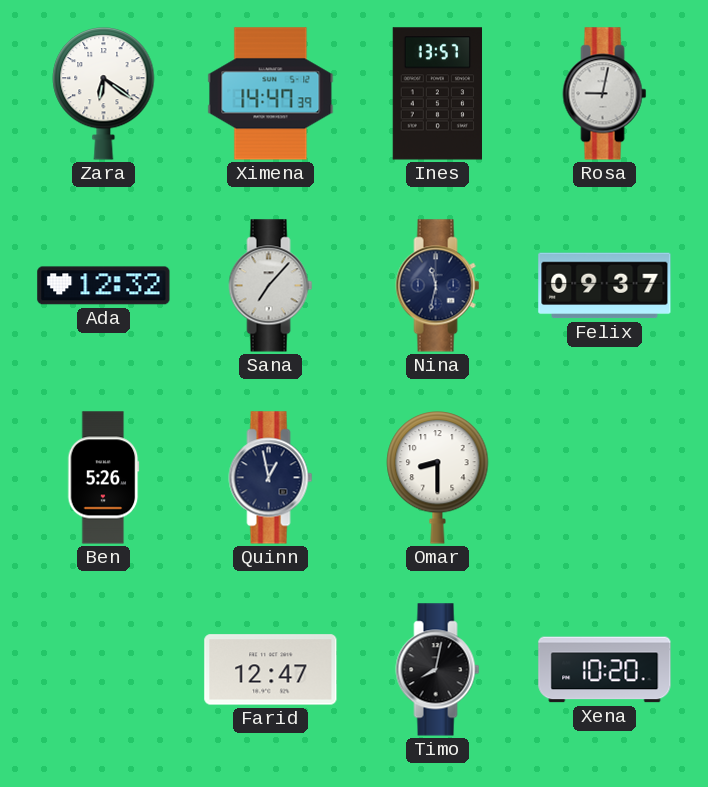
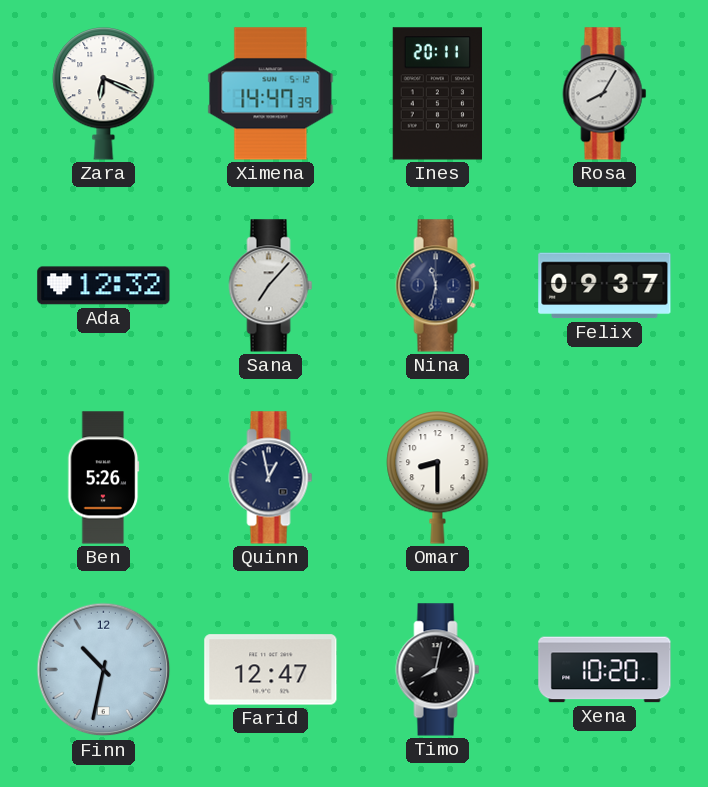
Zara: 6:21 -> 6:19
Ines: 13:57 -> 20:11
Rosa: 9:02 -> 8:05
Finn: none -> 10:32
